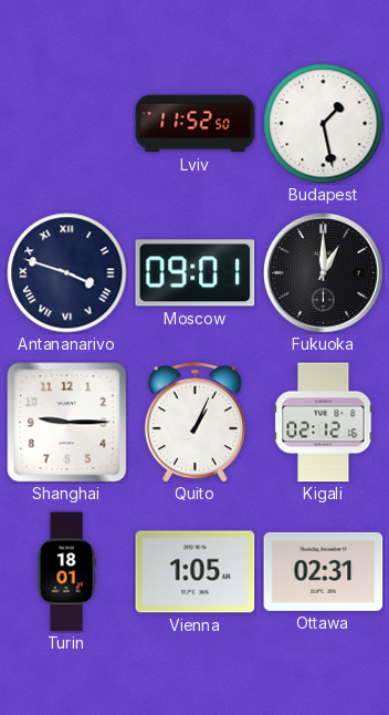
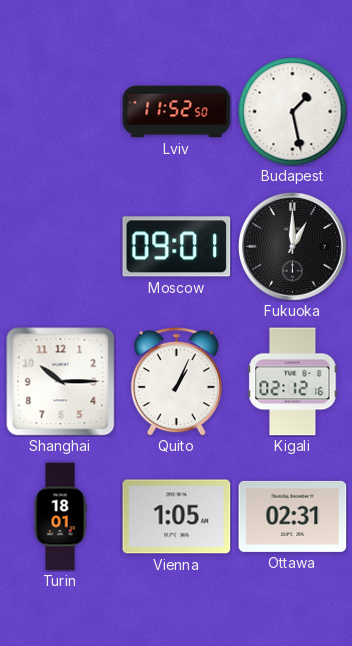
Antananarivo: 3:48 -> none
Shanghai: 9:15 -> 10:15
